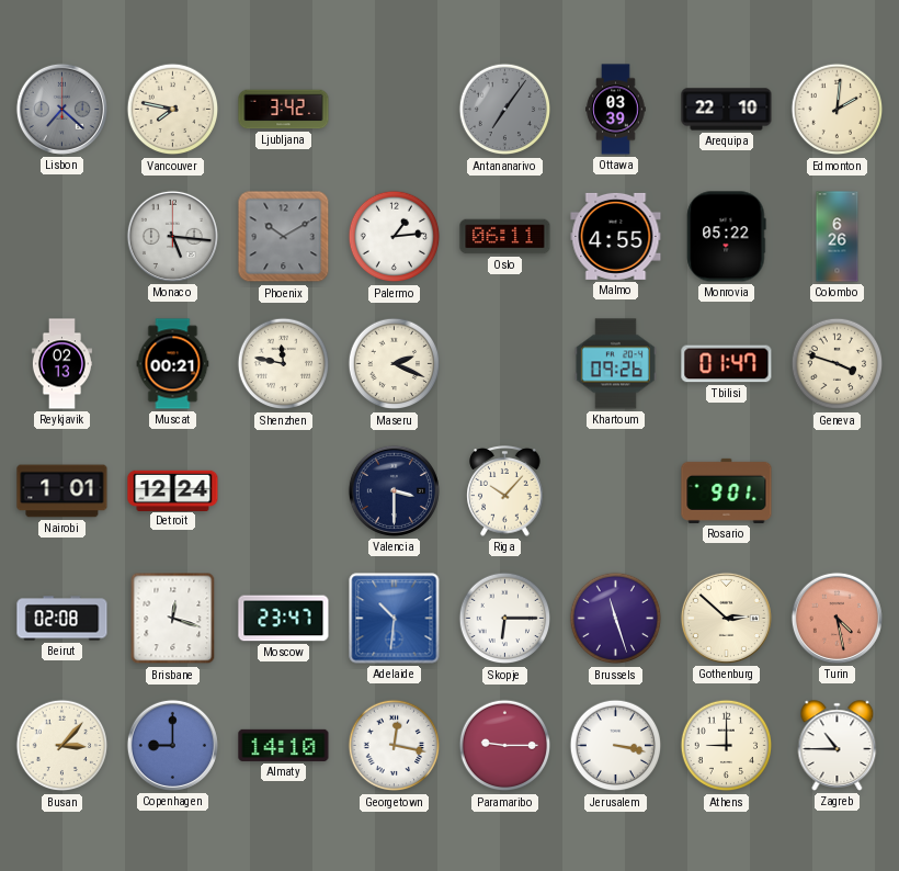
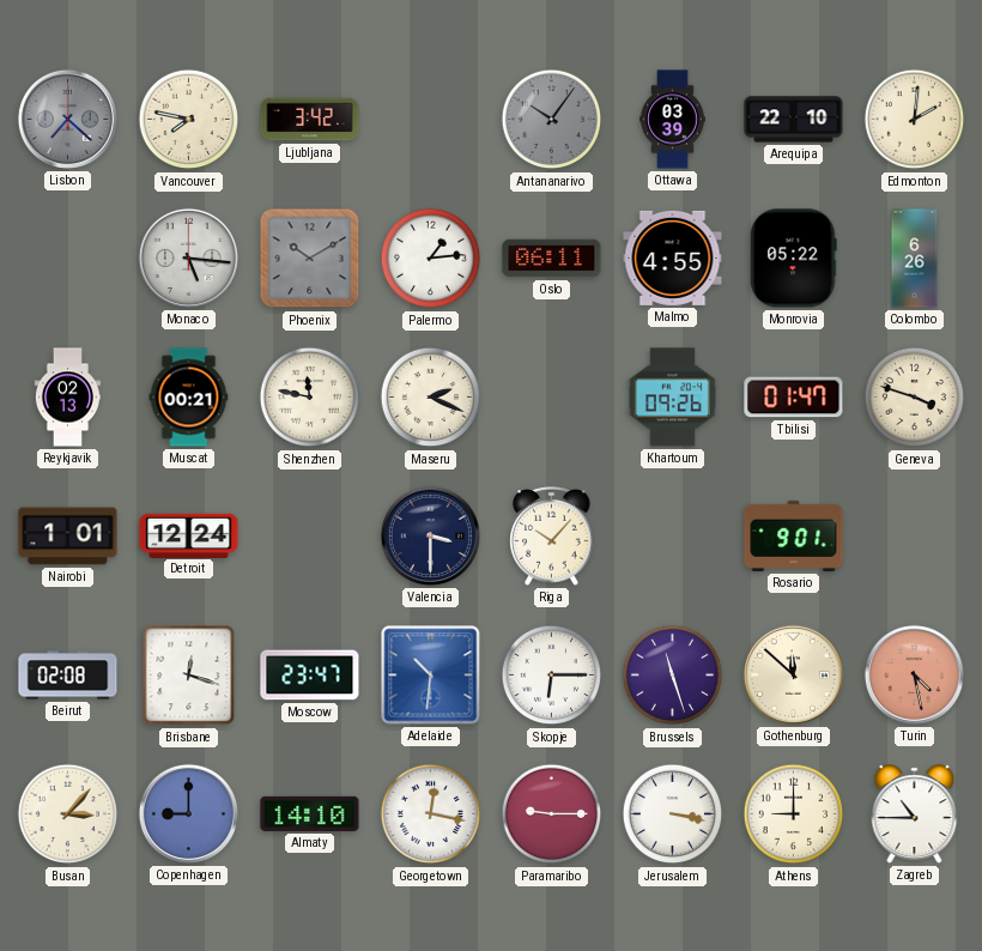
Antananarivo: 7:06 -> 10:06
Gothenburg: 2:52 -> 11:52
